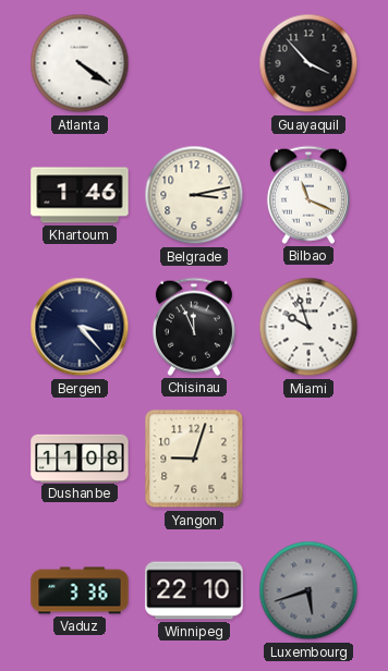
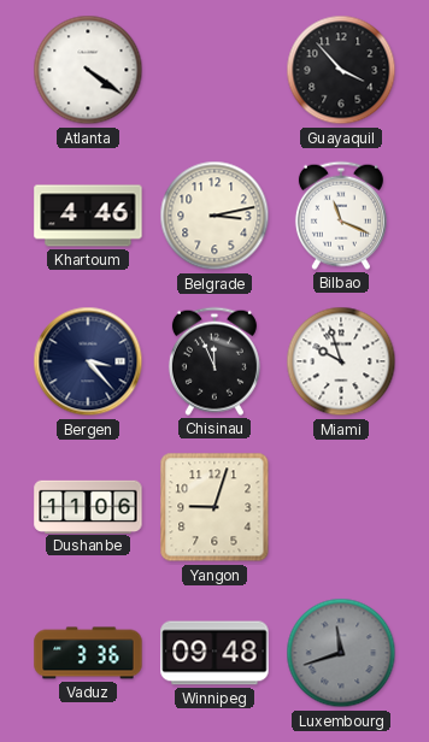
Khartoum: 1:46 -> 4:46
Dushanbe: 11:08 -> 11:06
Winnipeg: 22:10 -> 09:48
Luxembourg: 5:42 -> 11:42
